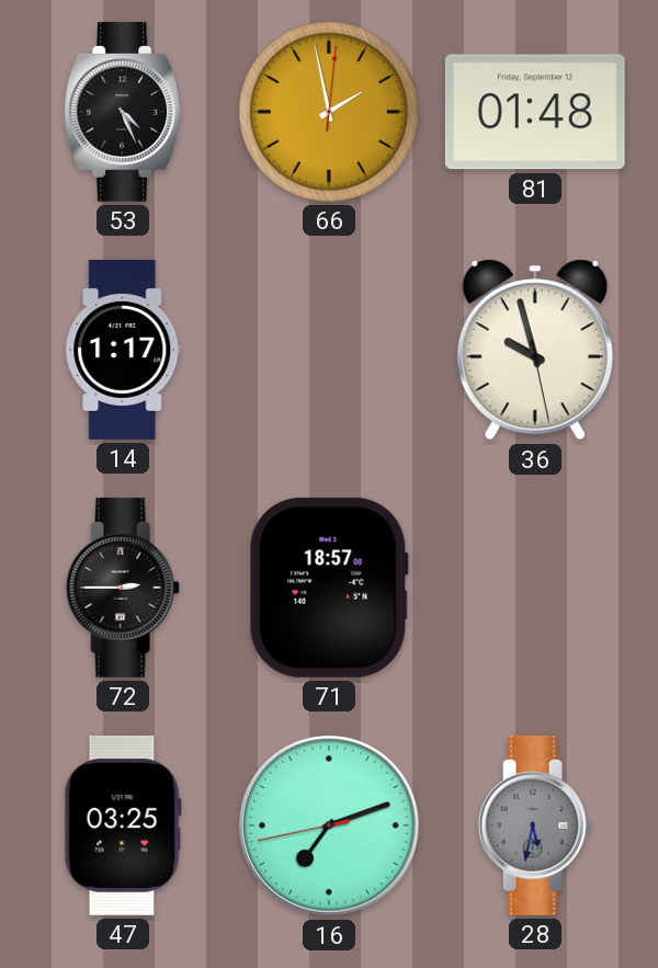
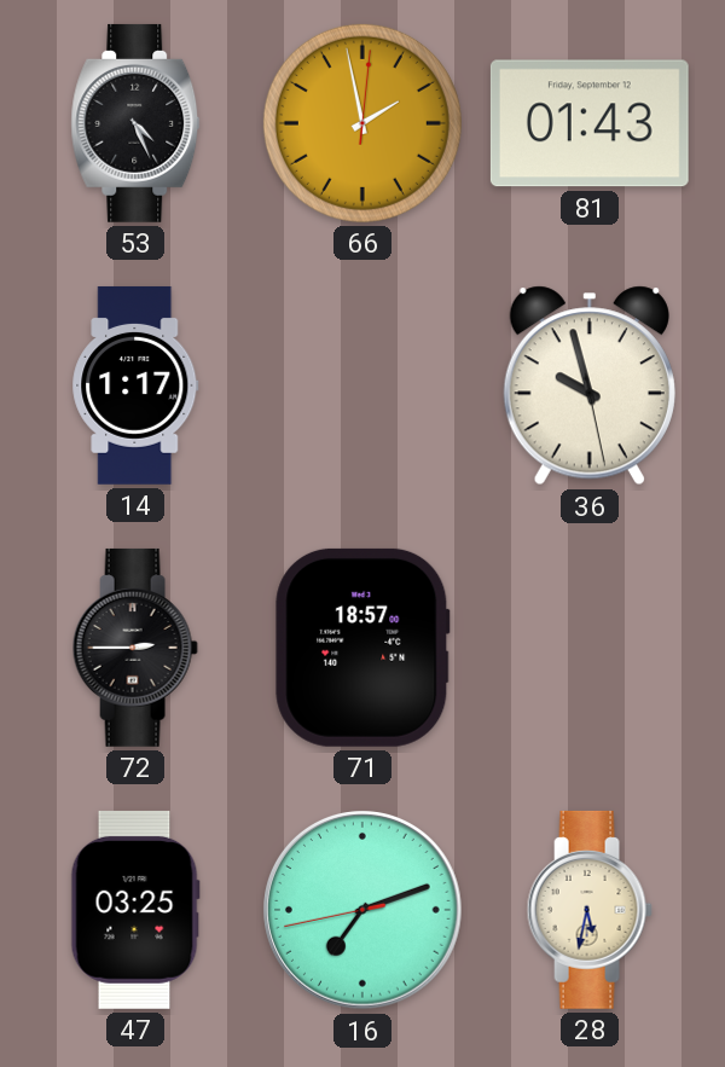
81: 01:48 -> 01:43
28 dial: grey -> cream
